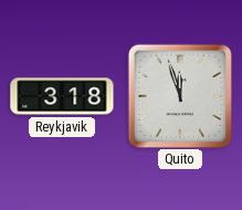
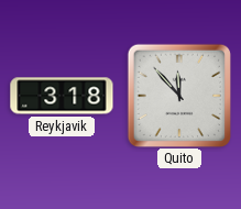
Quito: 11:57 -> 11:53
